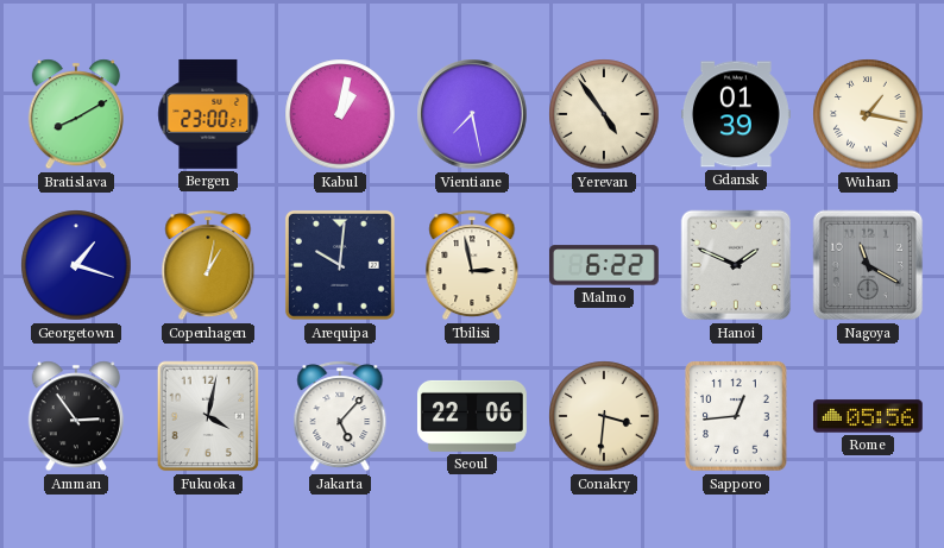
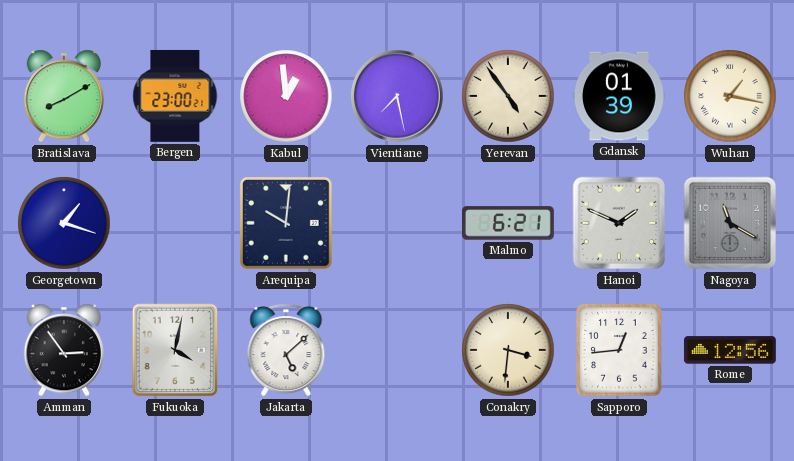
Kabul: 1:02 -> 12:59
Copenhagen: 1:02 -> none
Tbilisi: 2:58 -> none
Malmo: 6:22 -> 6:21
Jakarta: 5:07 -> 5:08
Seoul: 22:06 -> none
Rome: 05:56 -> 12:56
